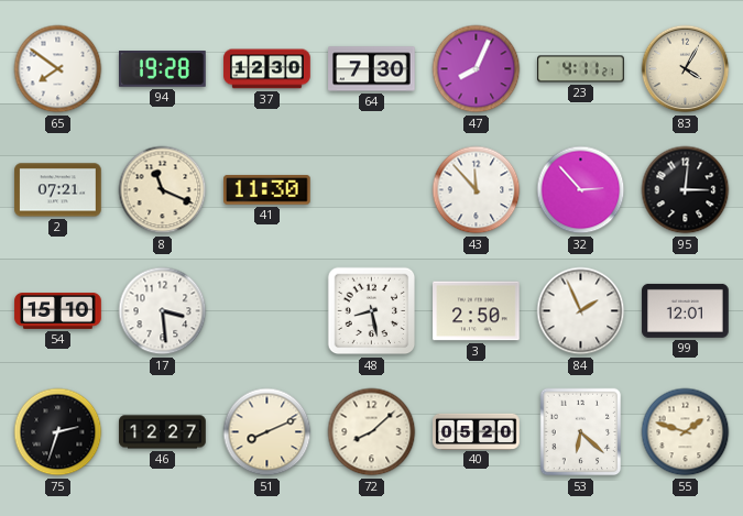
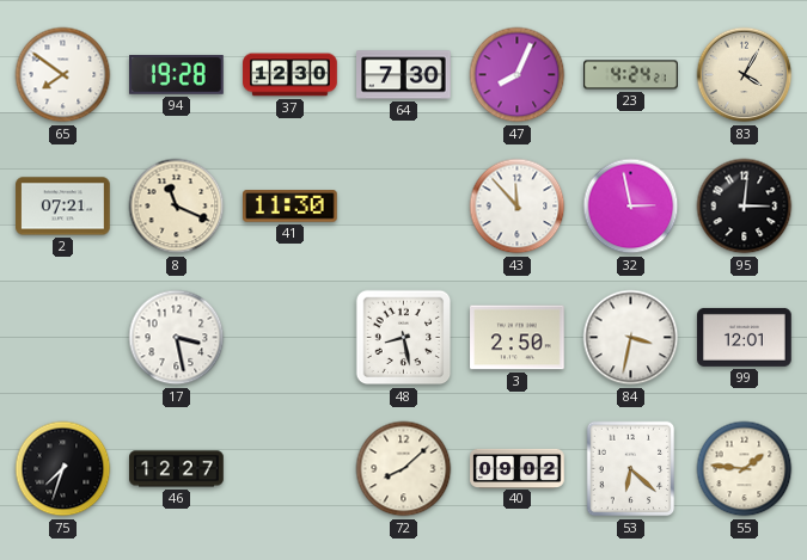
23: 4:11 -> 4:24
32: 2:53 -> 2:58
54: 15:10 -> none
17: 3:29 -> 3:28
84: 1:56 -> 3:32
75: 2:33 -> 7:33
51: 8:11 -> none
40: 05:20 -> 09:02
55: 1:48 -> 1:46
